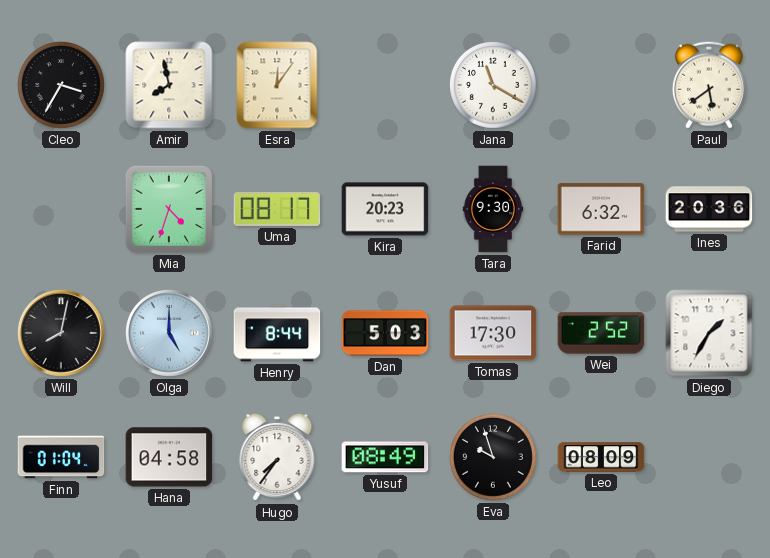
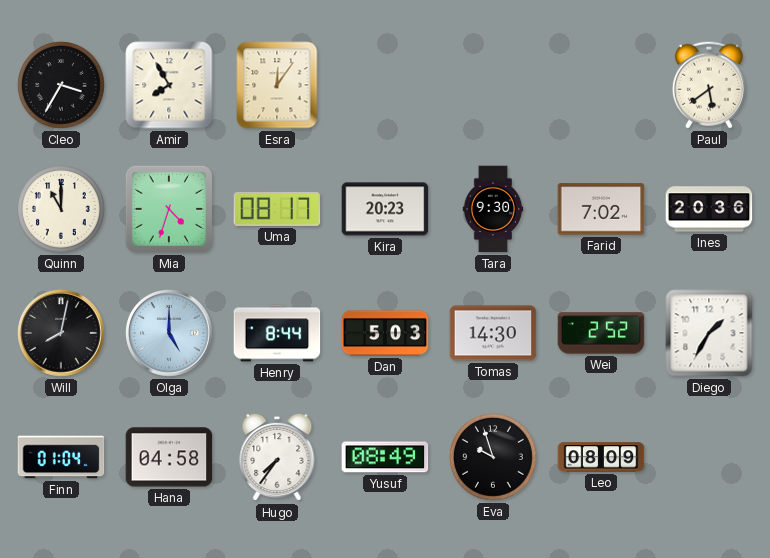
Amir: 7:58 -> 7:55
Jana: 11:20 -> none
Quinn: none -> 11:00
Farid: 6:32 -> 7:02
Tomas: 17:30 -> 14:30
